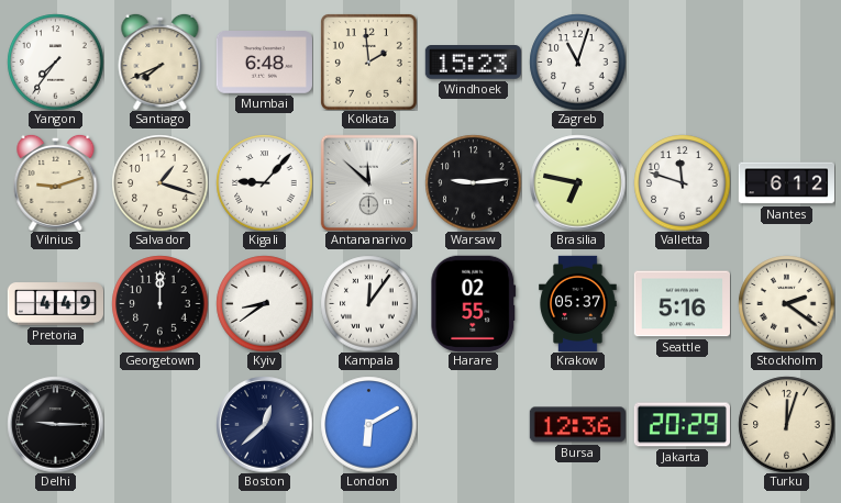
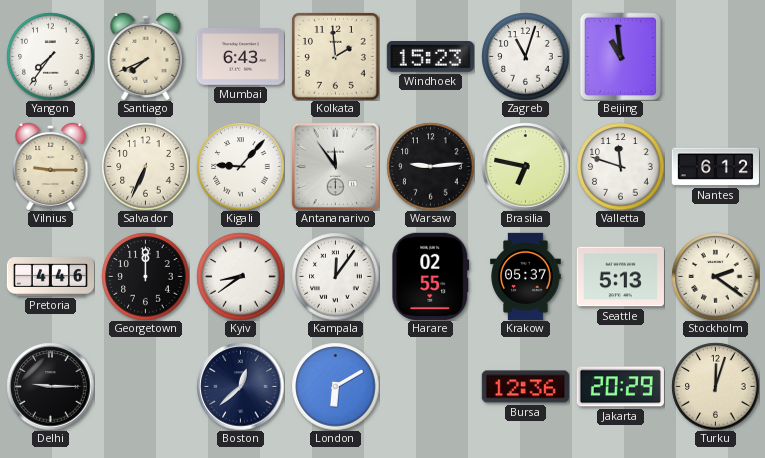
Mumbai: 6:48 -> 6:43
Beijing: none -> 10:59
Vilnius: 9:12 -> 9:15
Salvador: 1:18 -> 6:34
Antananarivo: 11:52 -> 11:54
Pretoria: 4:49 -> 4:46
Seattle: 5:16 -> 5:13
